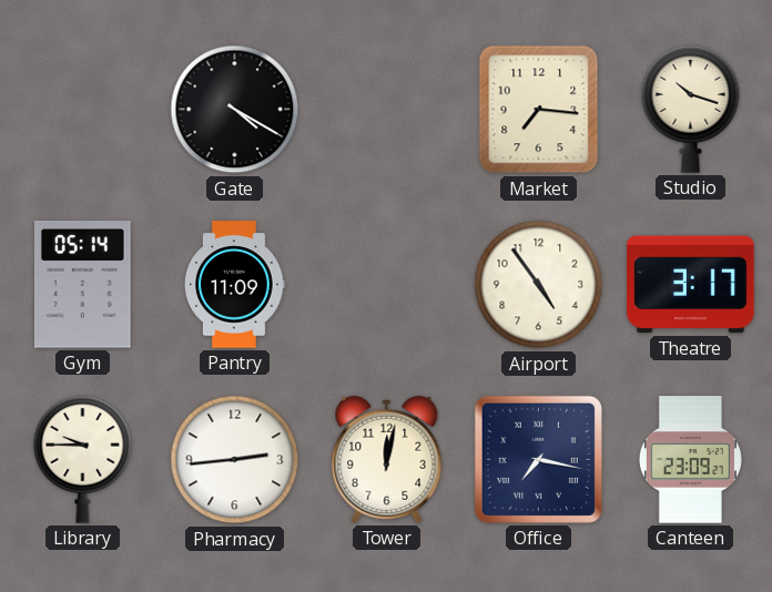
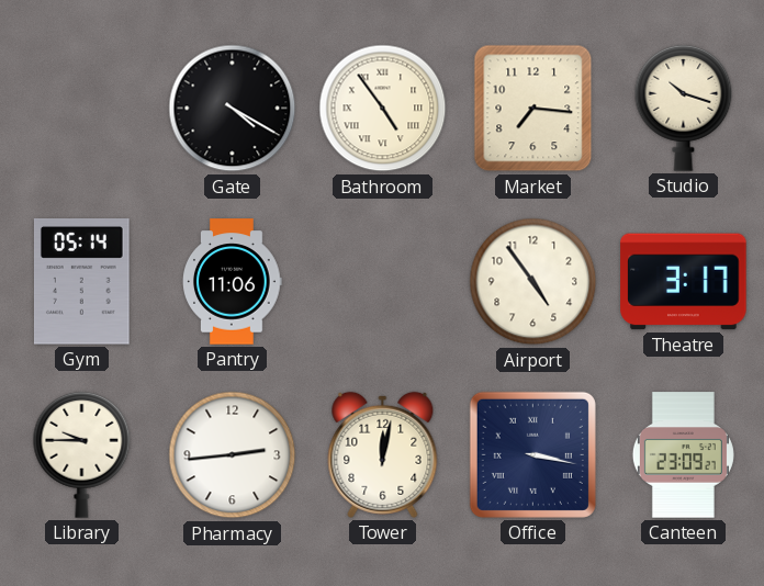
Bathroom: none -> 4:54
Pantry: 11:09 -> 11:06
Office: 7:17 -> 3:17
